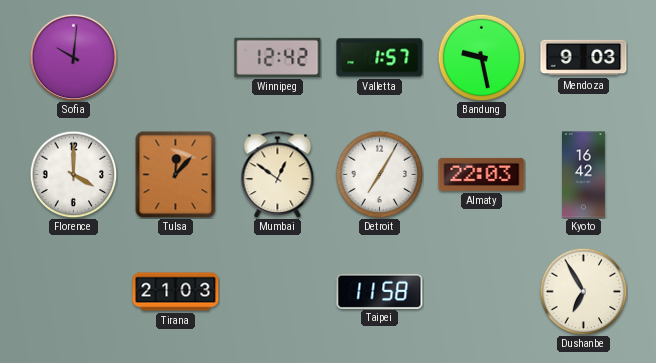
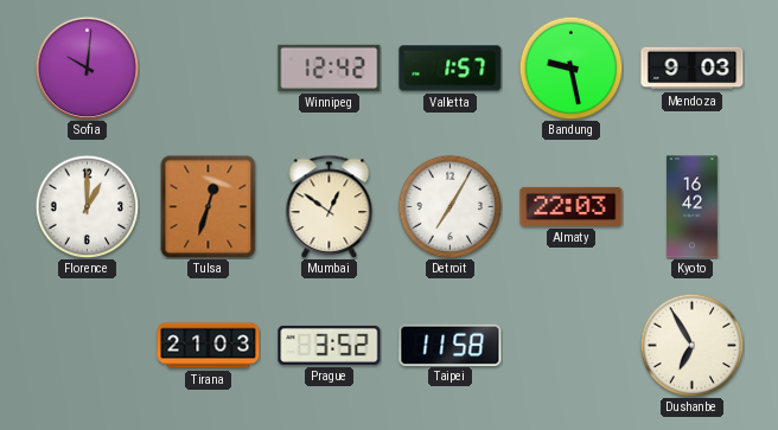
Florence: 4:00 -> 1:00
Tulsa: 12:07 -> 12:33
Prague: none -> 3:52
